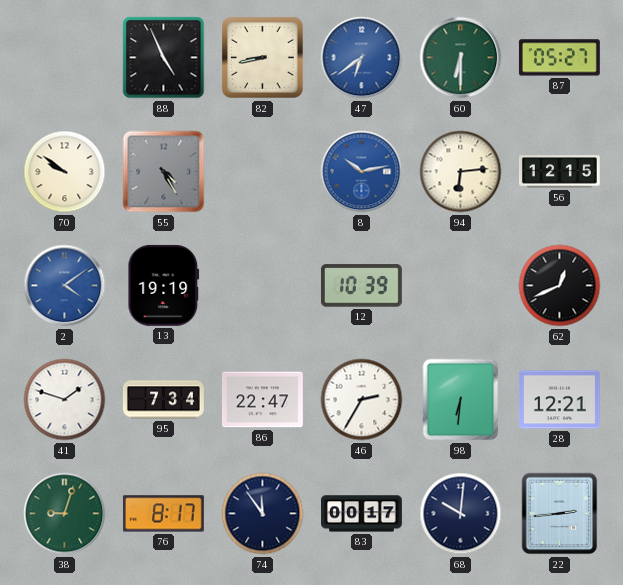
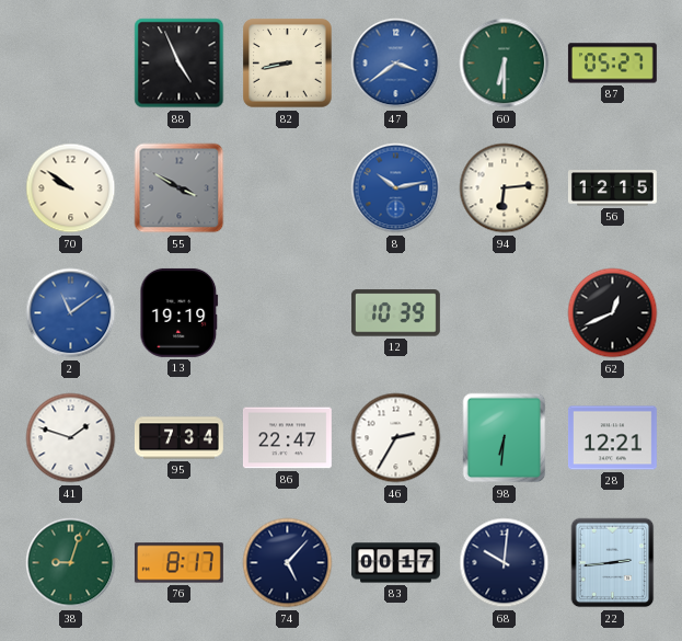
47: 6:39 -> 3:39
55: 4:25 -> 3:50
2: 4:09 -> 11:09
74: 11:54 -> 5:07
